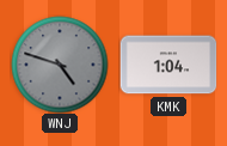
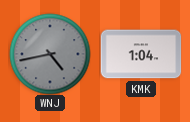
WNJ: 4:48 -> 4:43
